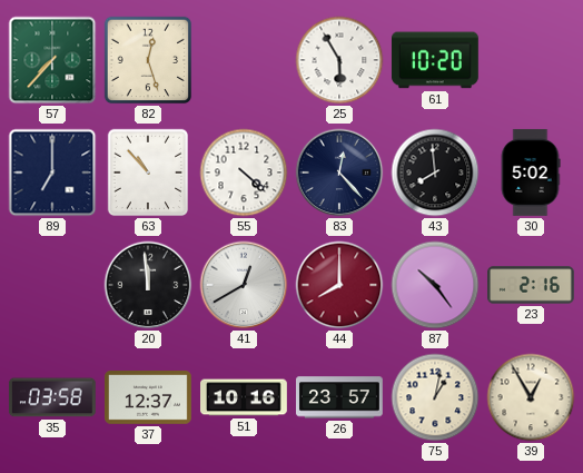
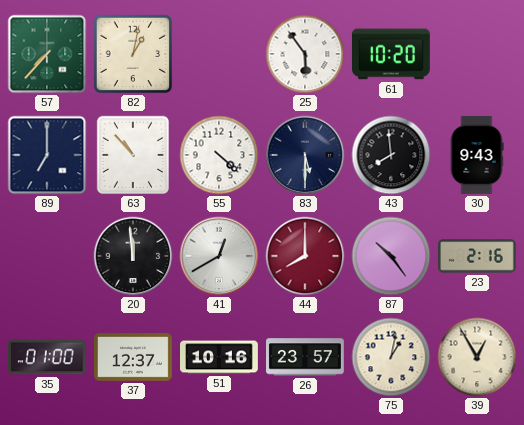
82: 12:27 -> 1:02
25: 5:55 -> 5:54
83: 12:23 -> 5:30
30: 5:02 -> 9:43
35: 03:58 -> 01:00
